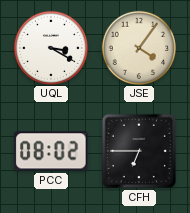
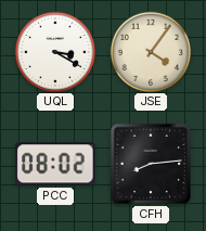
CFH: 6:45 -> 8:14
